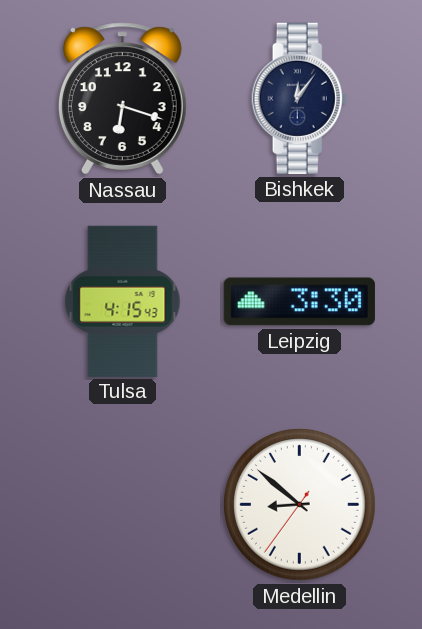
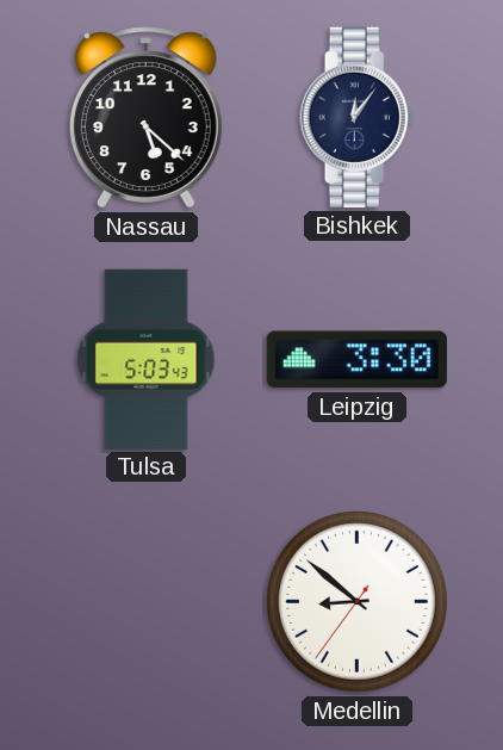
Nassau: 6:18 -> 5:22
Tulsa: 4:15 -> 5:03
